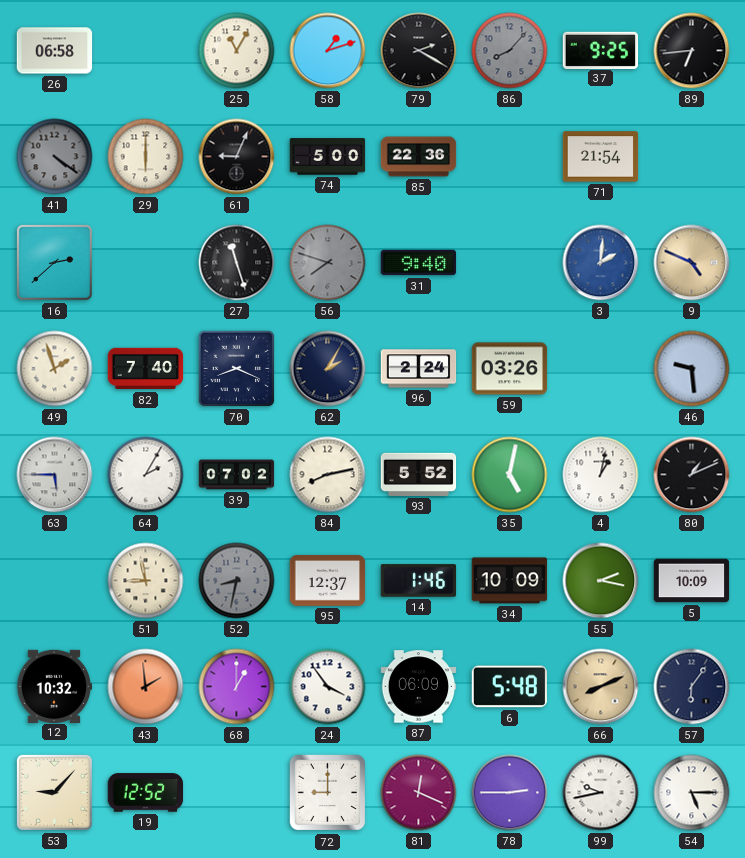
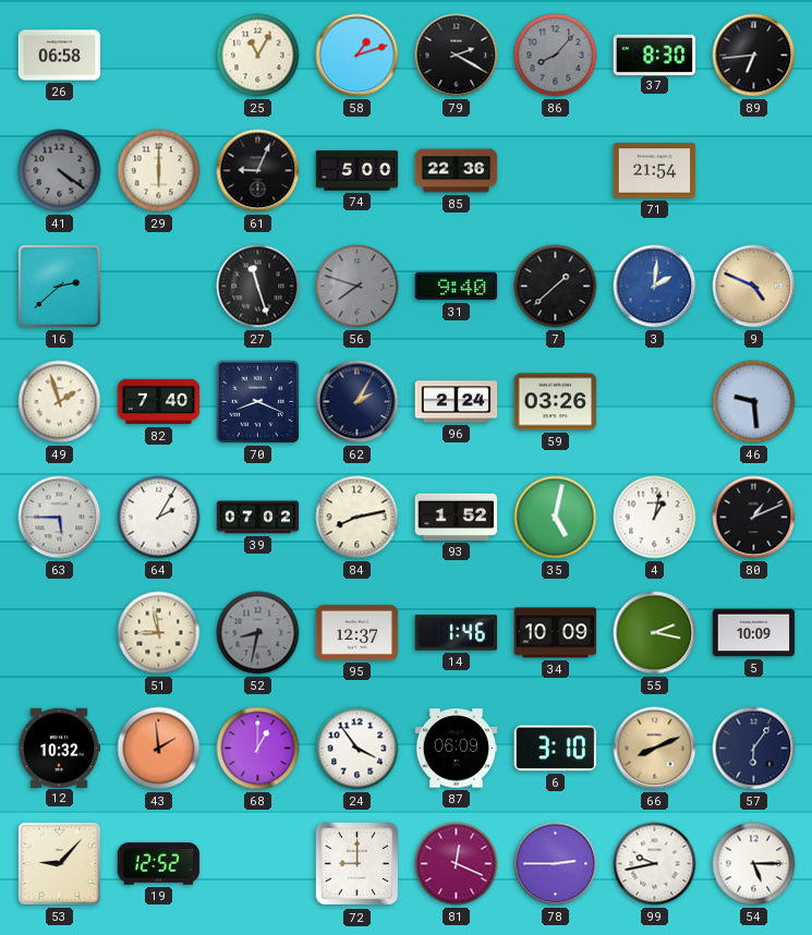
37: 9:25 -> 8:30
7: none -> 1:38
93: 5:52 -> 1:52
6: 5:48 -> 3:10
